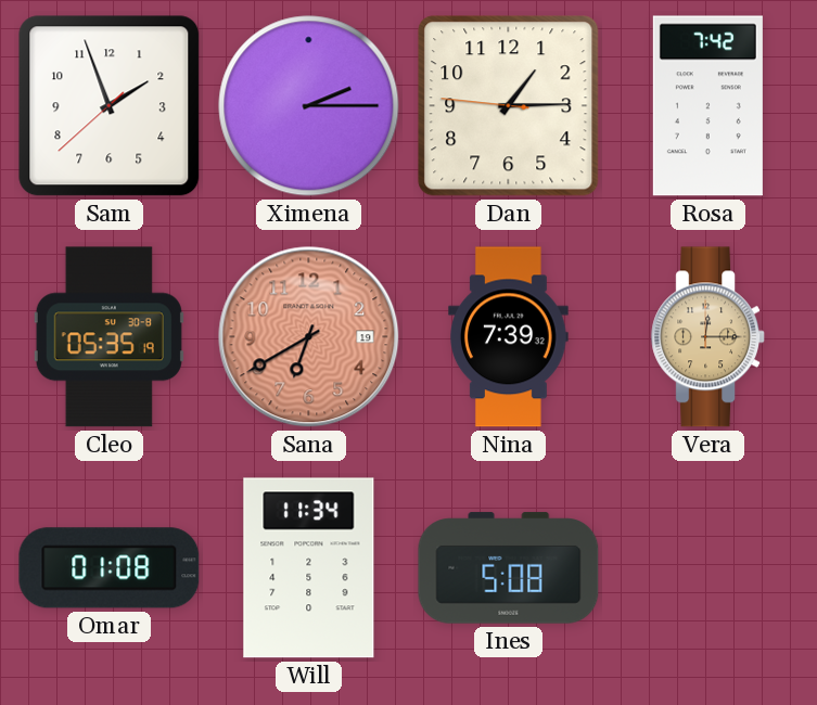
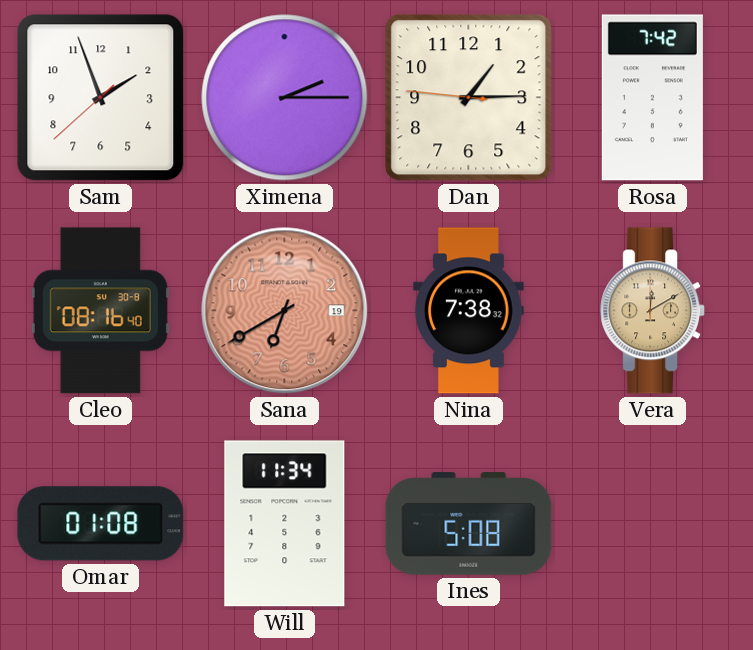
Cleo: 05:35 -> 08:16
Nina: 7:39 -> 7:38
Vera: 12:15 -> 12:10
